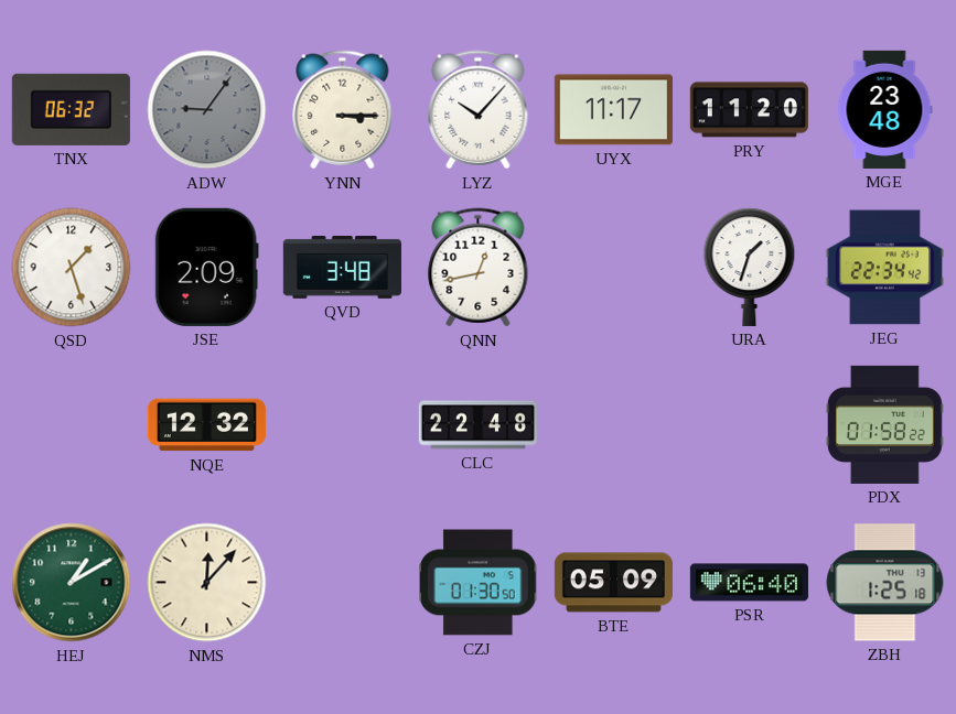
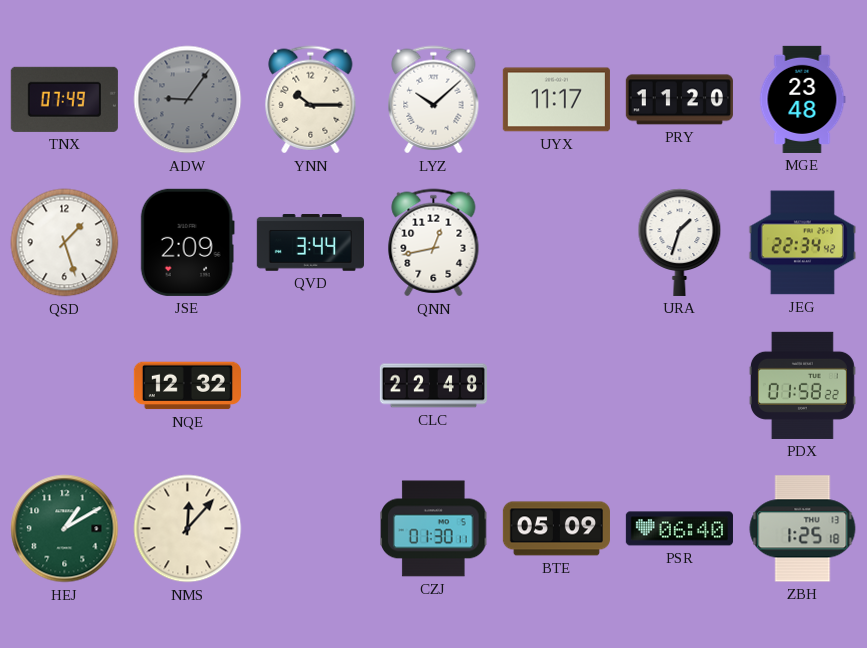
TNX: 06:32 -> 07:49
YNN: 3:15 -> 10:15
LYZ: 10:07 -> 10:08
QVD: 3:48 -> 3:44
CZJ: 01:30:50 -> 01:30:11
